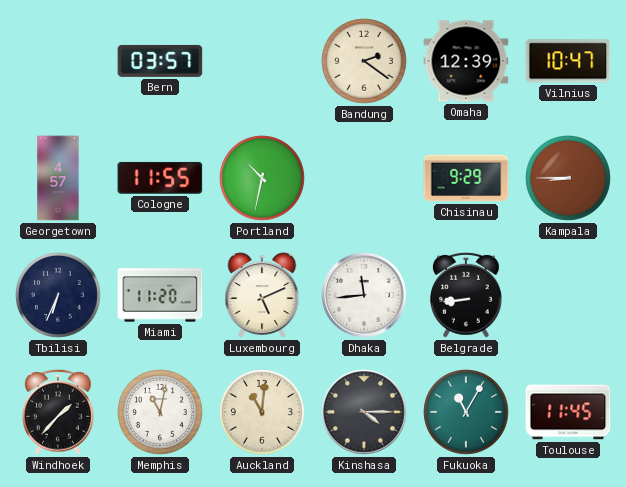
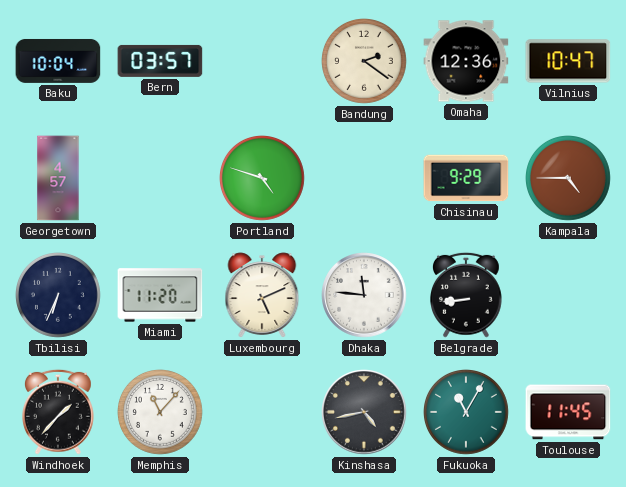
Baku: none -> 10:04
Omaha: 12:39 -> 12:36
Cologne: 11:55 -> none
Portland: 10:32 -> 4:48
Kampala: 8:45 -> 4:45
Dhaka: 11:44 -> 11:46
Memphis: 11:02 -> 11:07
Auckland: 11:01 -> none
Kinshasa: 4:15 -> 4:43
